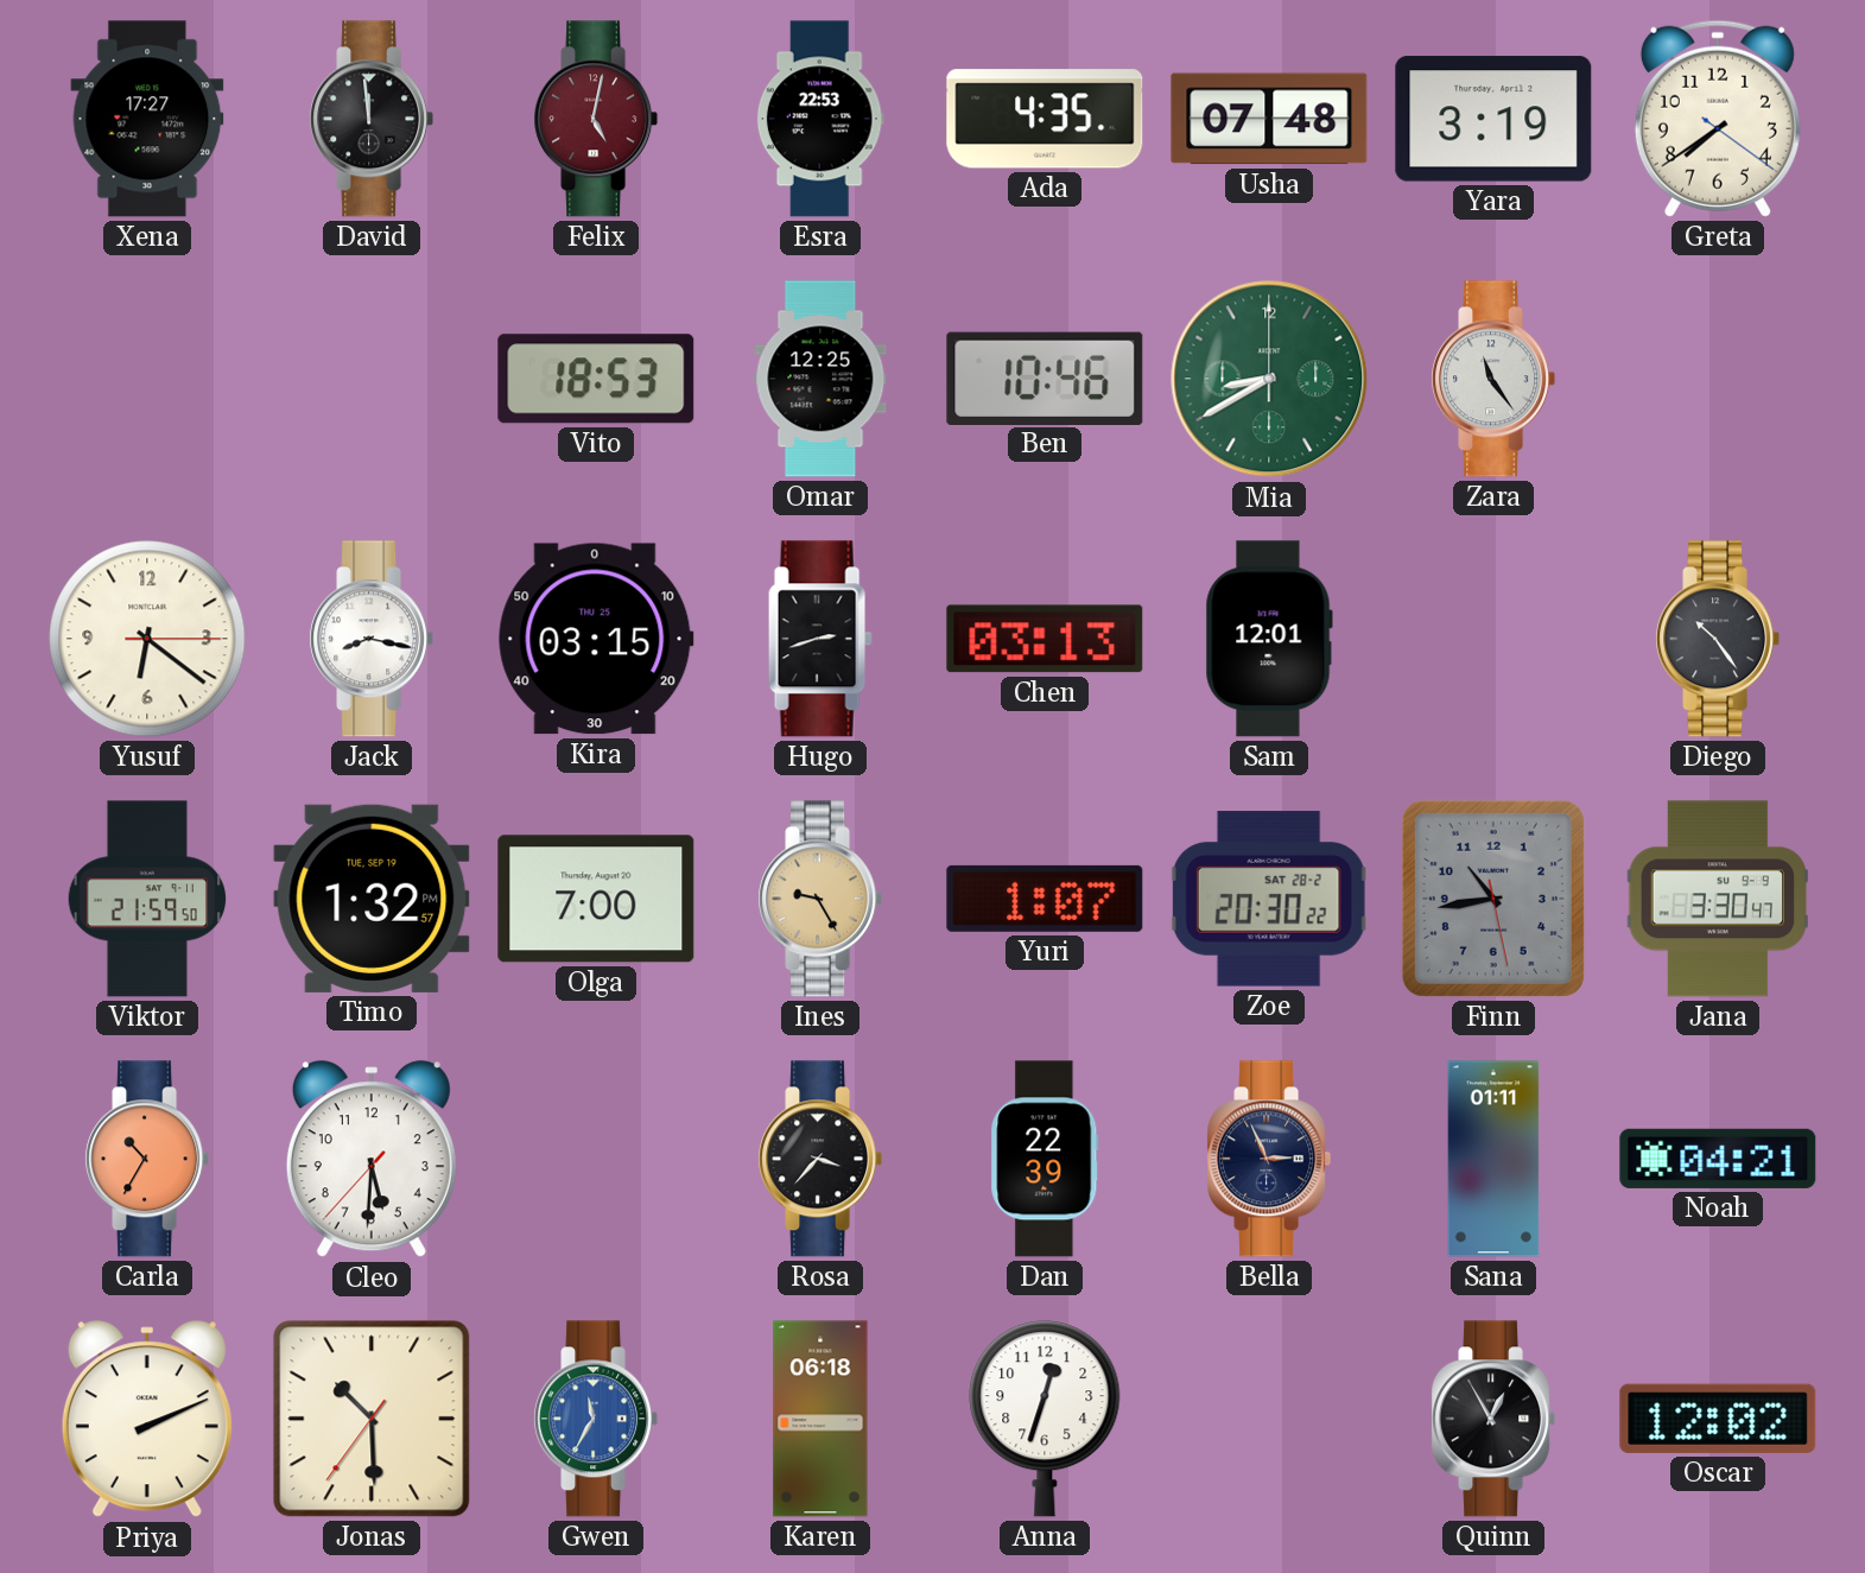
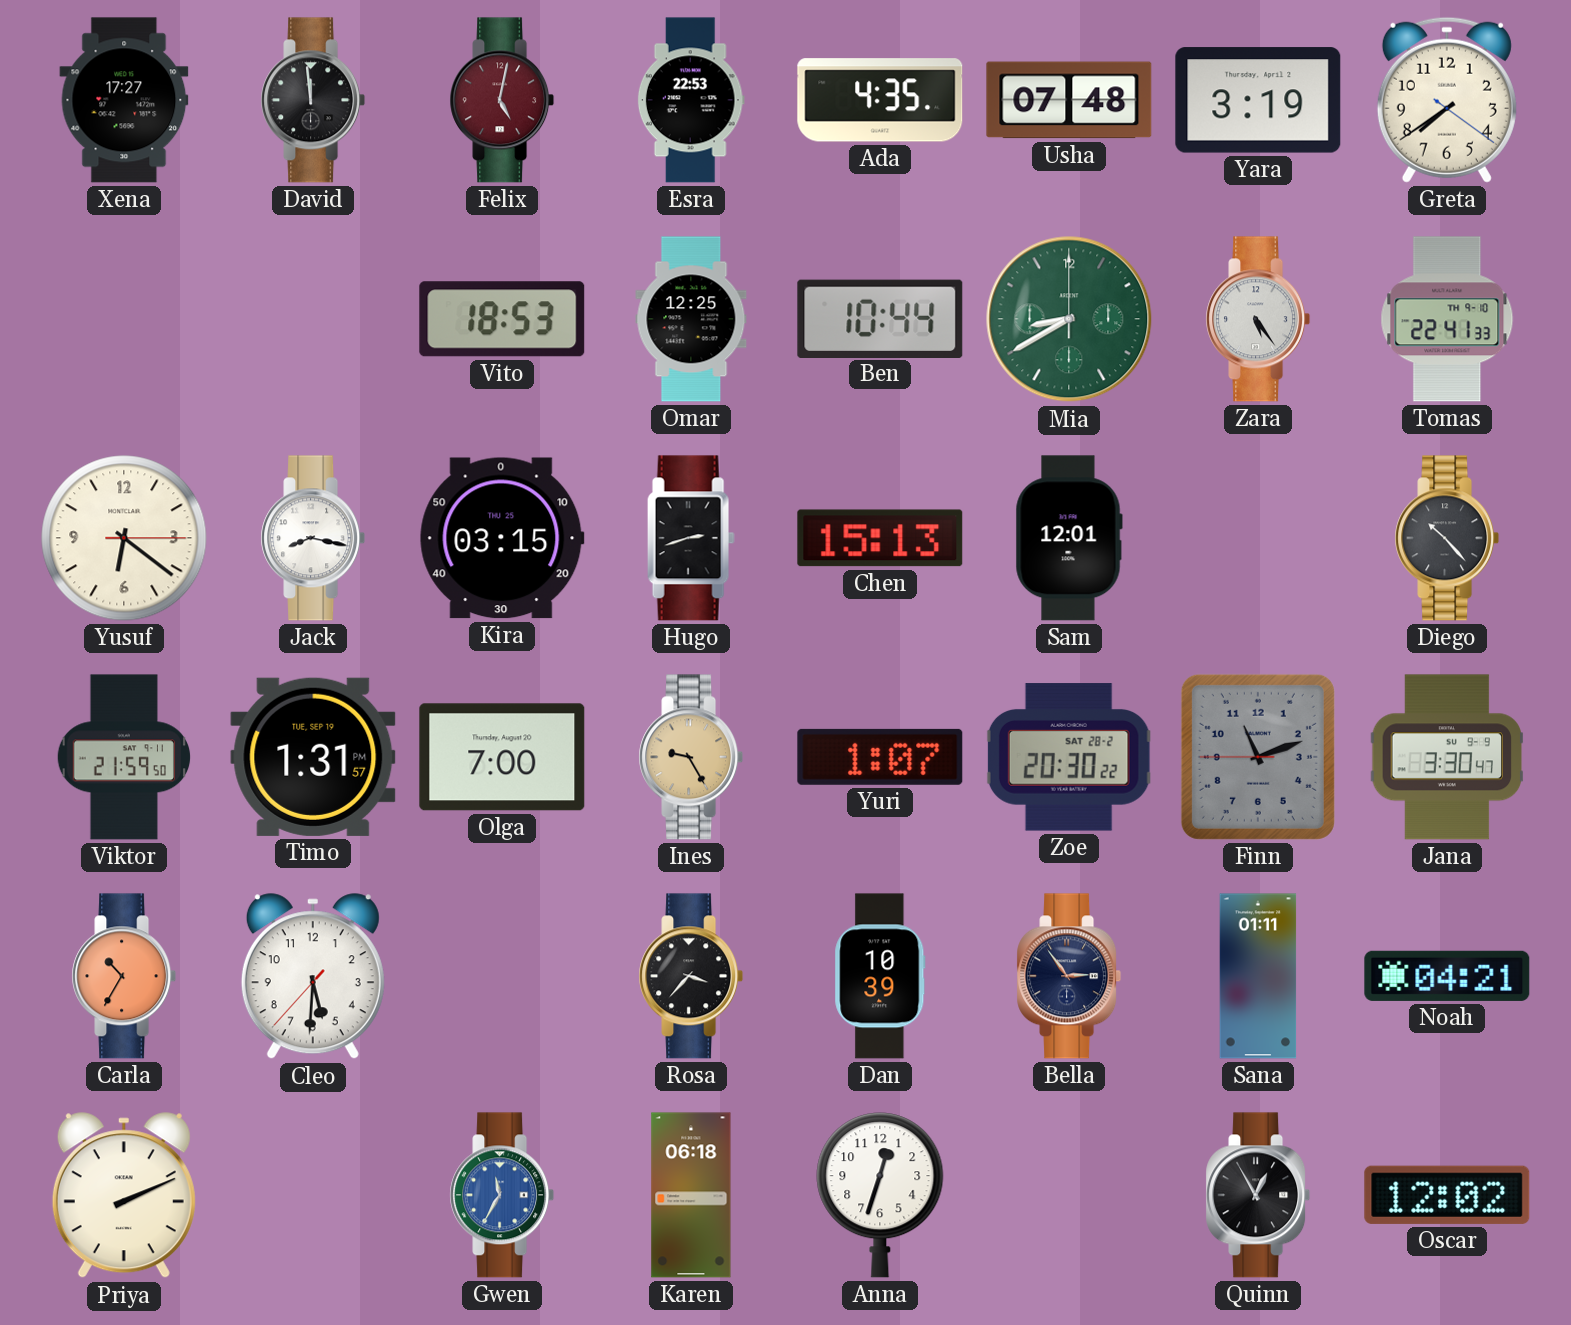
Ben: 10:46 -> 10:44
Zara: 11:24 -> 5:24
Tomas: none -> 22:41
Chen: 03:13 -> 15:13
Diego: 10:24 -> 10:23
Timo: 1:32 -> 1:31
Finn: 10:43 -> 11:11
Dan: 22:39 -> 10:39
Bella: 2:56 -> 2:54
Jonas: 10:29 -> none
